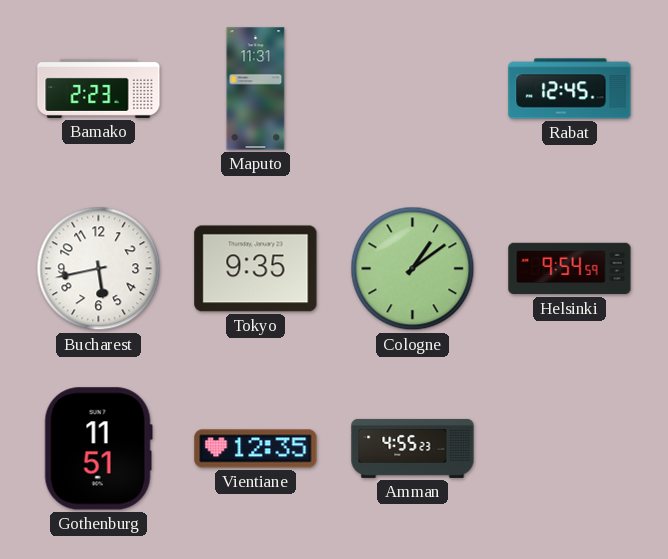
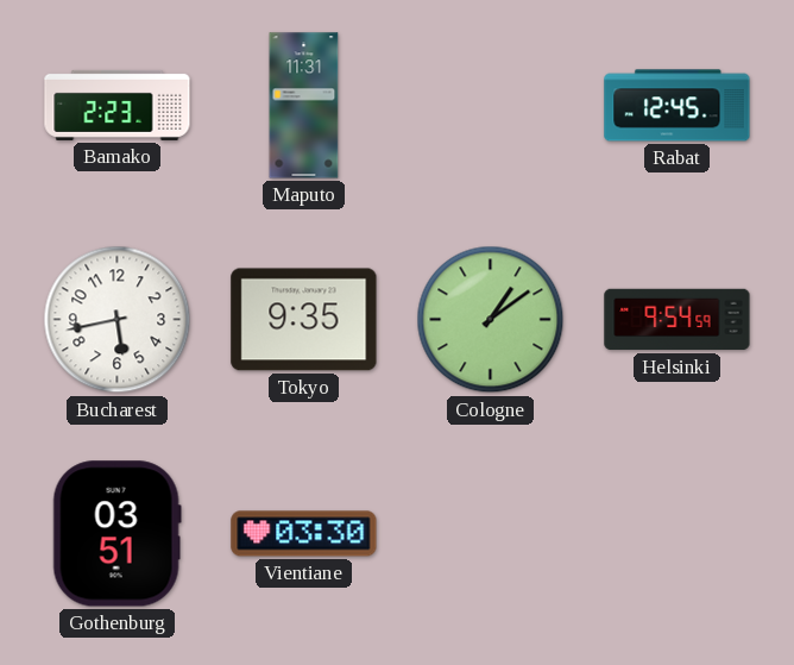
Gothenburg: 11:51 -> 03:51
Vientiane: 12:35 -> 03:30
Amman: 4:55 -> none
